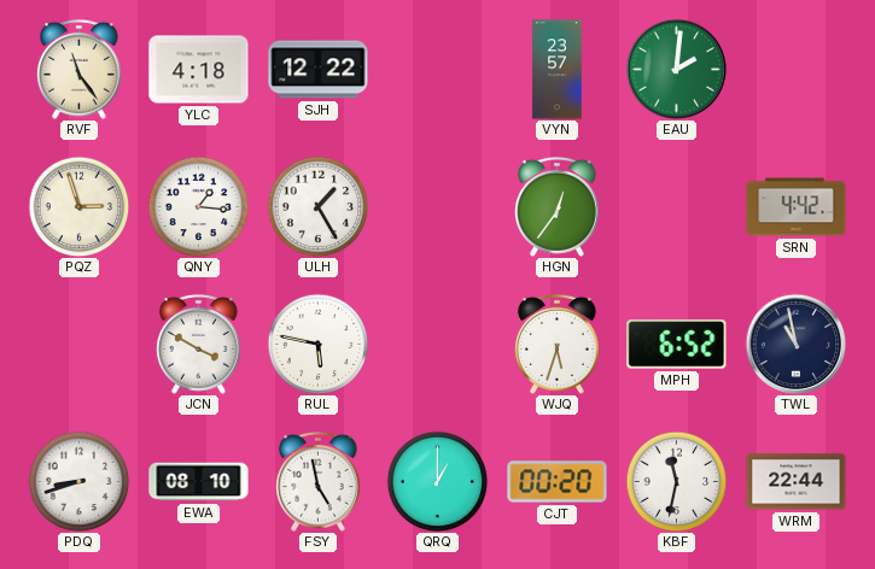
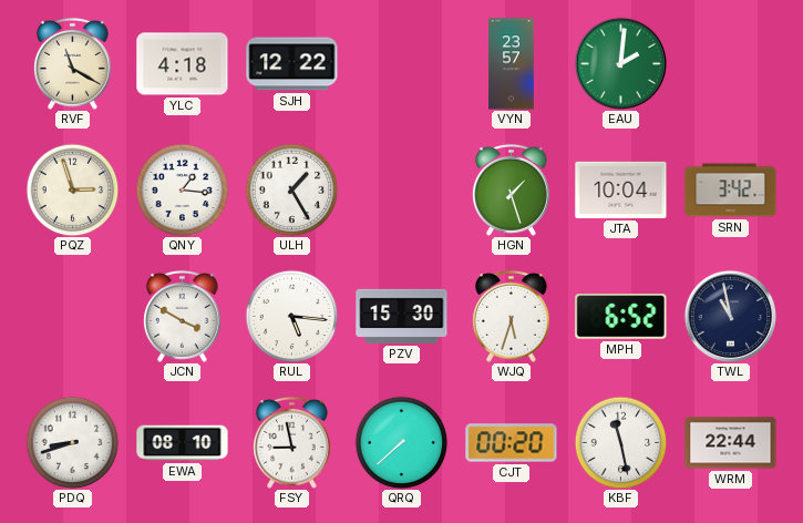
RVF: 11:24 -> 11:20
HGN: 12:36 -> 1:27
JTA: none -> 10:04
SRN: 4:42 -> 3:42
RUL: 5:47 -> 5:16
PZV: none -> 15:30
FSY: 4:58 -> 8:58
QRQ: 1:00 -> 7:38
KBF: 11:32 -> 11:28
